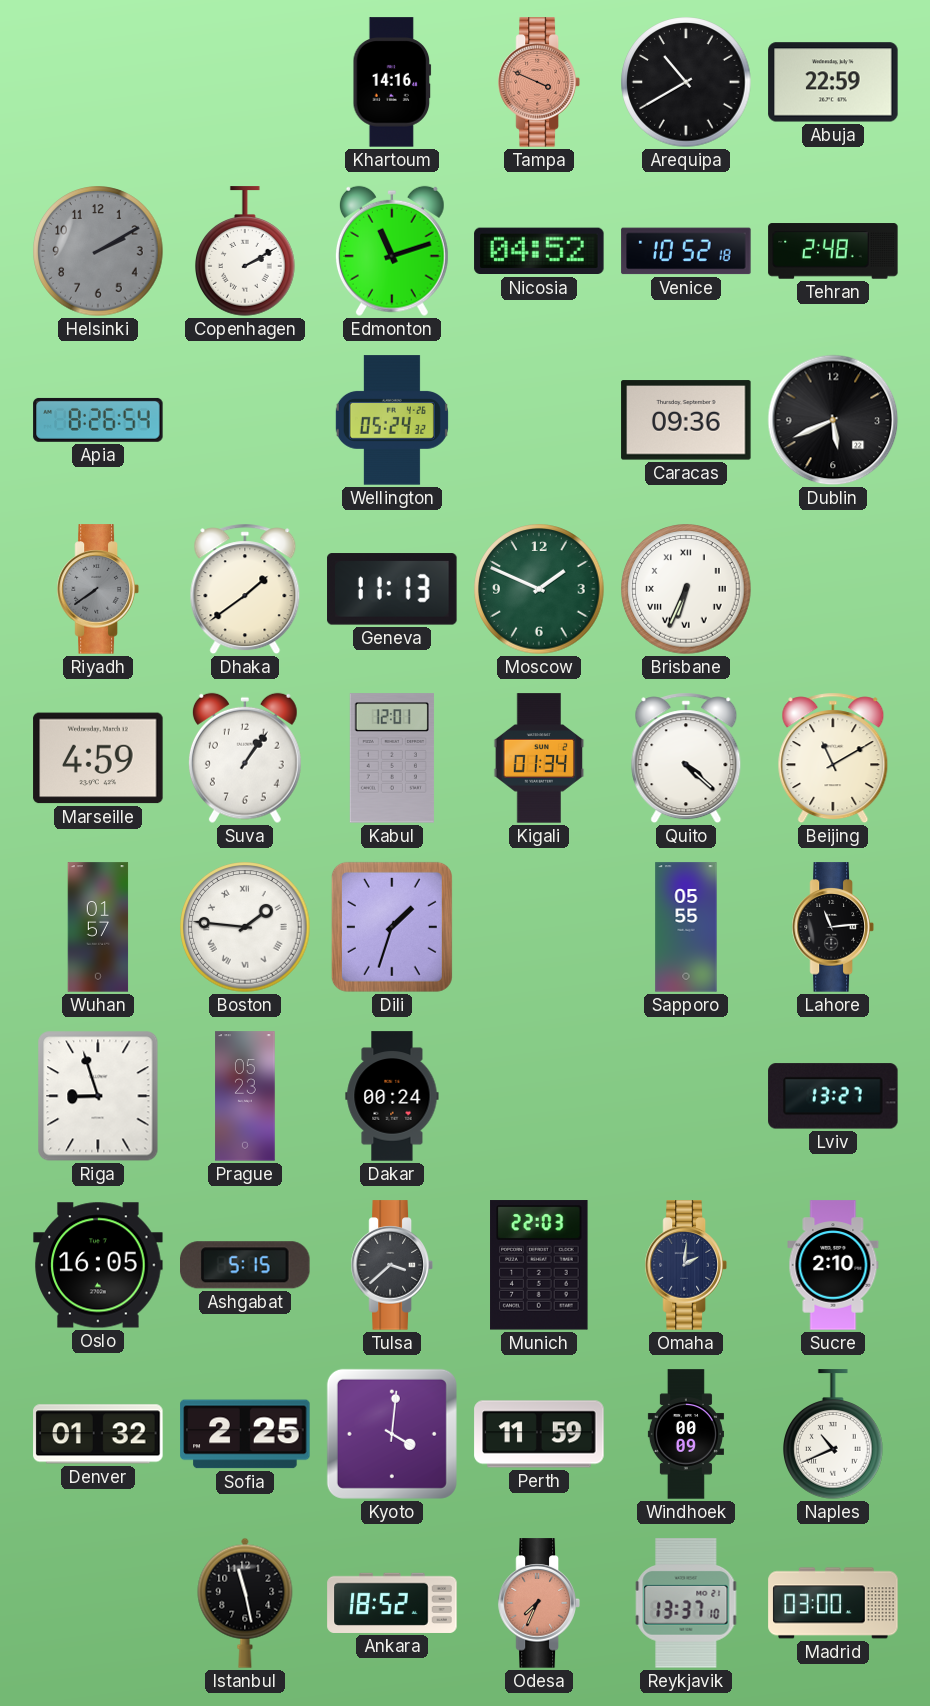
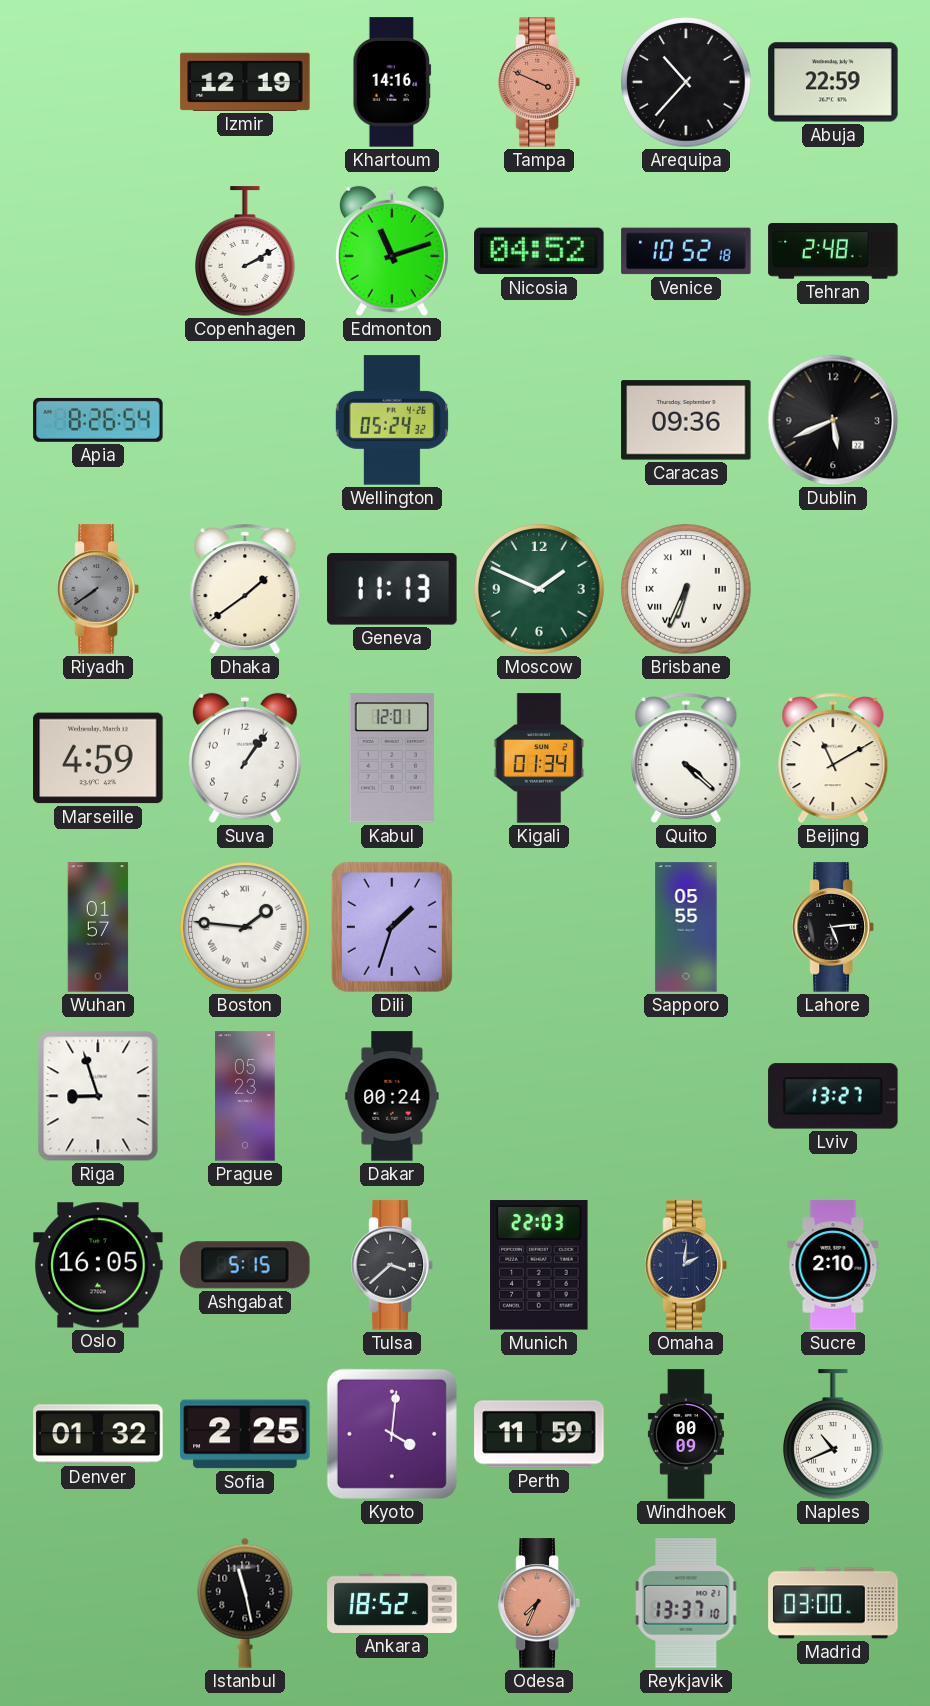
Izmir: none -> 12:19
Arequipa: 10:40 -> 10:37
Helsinki: 2:10 -> none
Lahore: 11:14 -> 5:14
